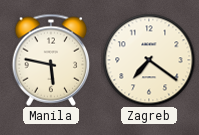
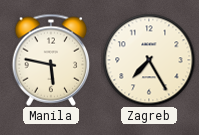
Zagreb: 7:21 -> 7:25
